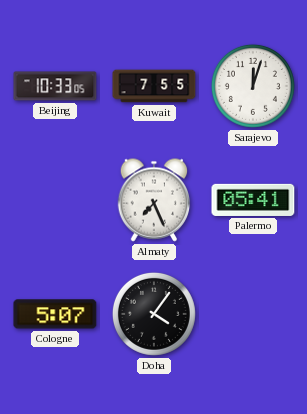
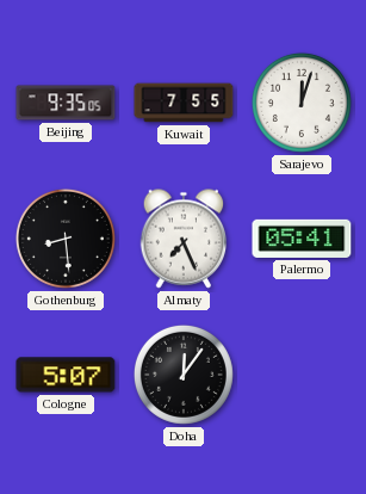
Beijing: 10:33 -> 9:35
Gothenburg: none -> 8:29
Doha: 4:06 -> 12:06
